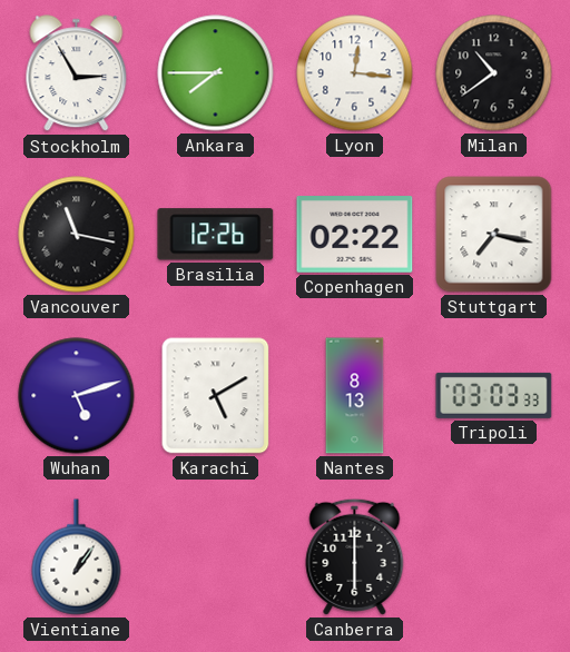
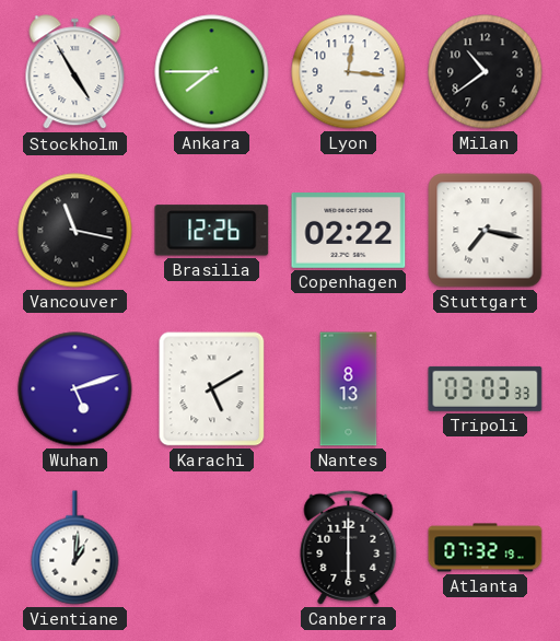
Stockholm: 2:55 -> 4:55
Vientiane: 1:06 -> 1:01
Atlanta: none -> 07:32
